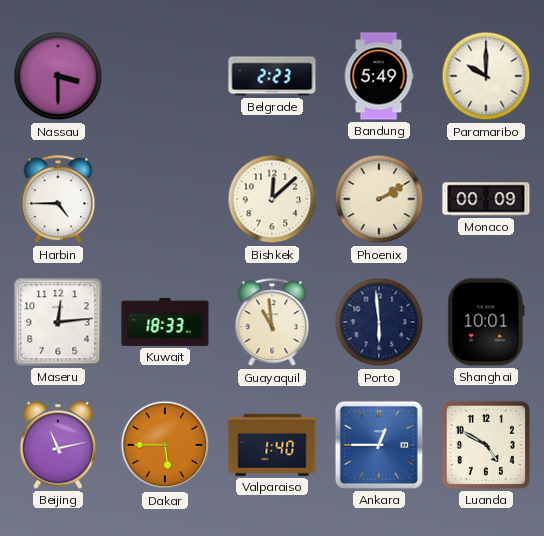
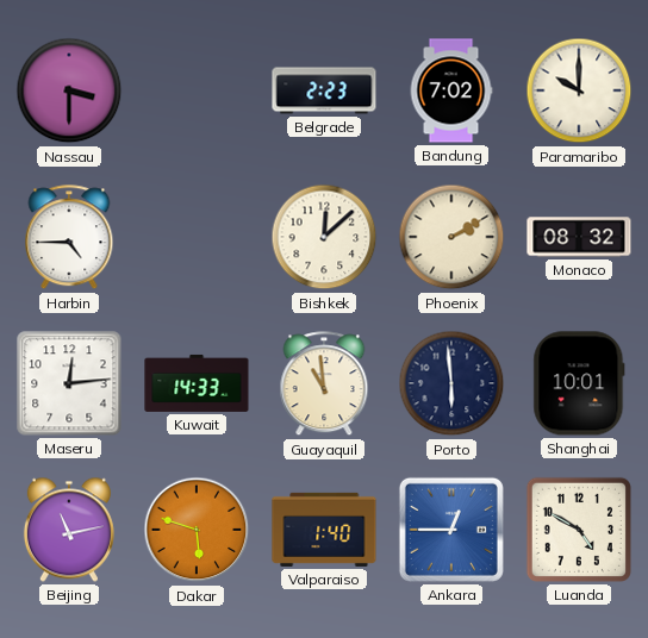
Bandung: 5:49 -> 7:02
Monaco: 00:09 -> 08:32
Kuwait: 18:33 -> 14:33
Dakar: 5:45 -> 5:48
